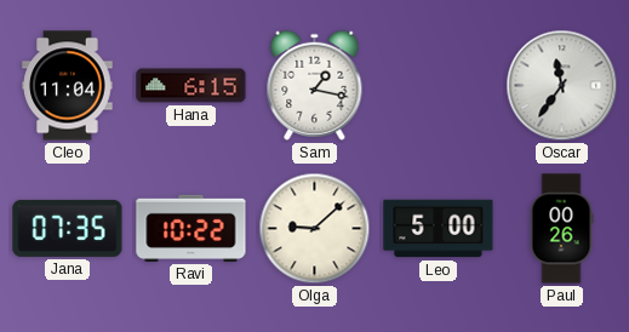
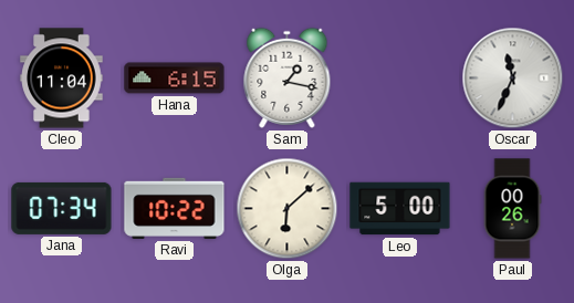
Oscar: 11:36 -> 11:34
Jana: 07:35 -> 07:34
Olga: 9:08 -> 6:08
